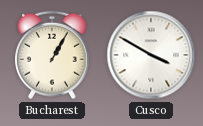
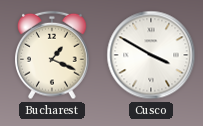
Bucharest: 1:05 -> 1:19
